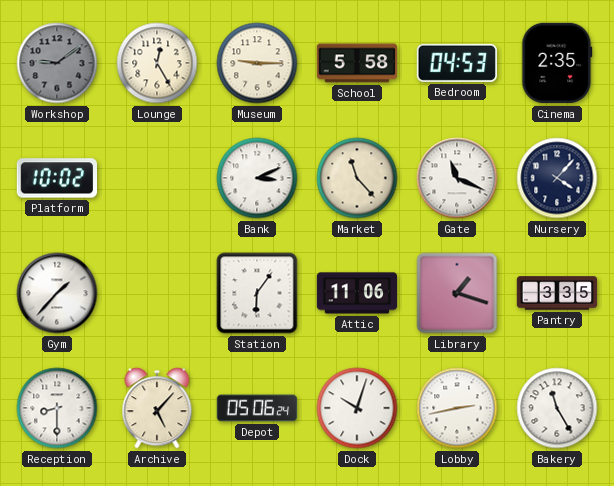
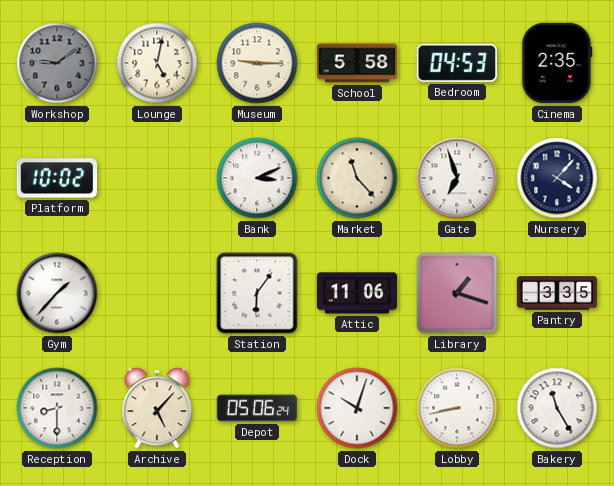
Lounge: 12:25 -> 5:02
Gate: 11:19 -> 6:57
Lobby: 2:43 -> 8:43
